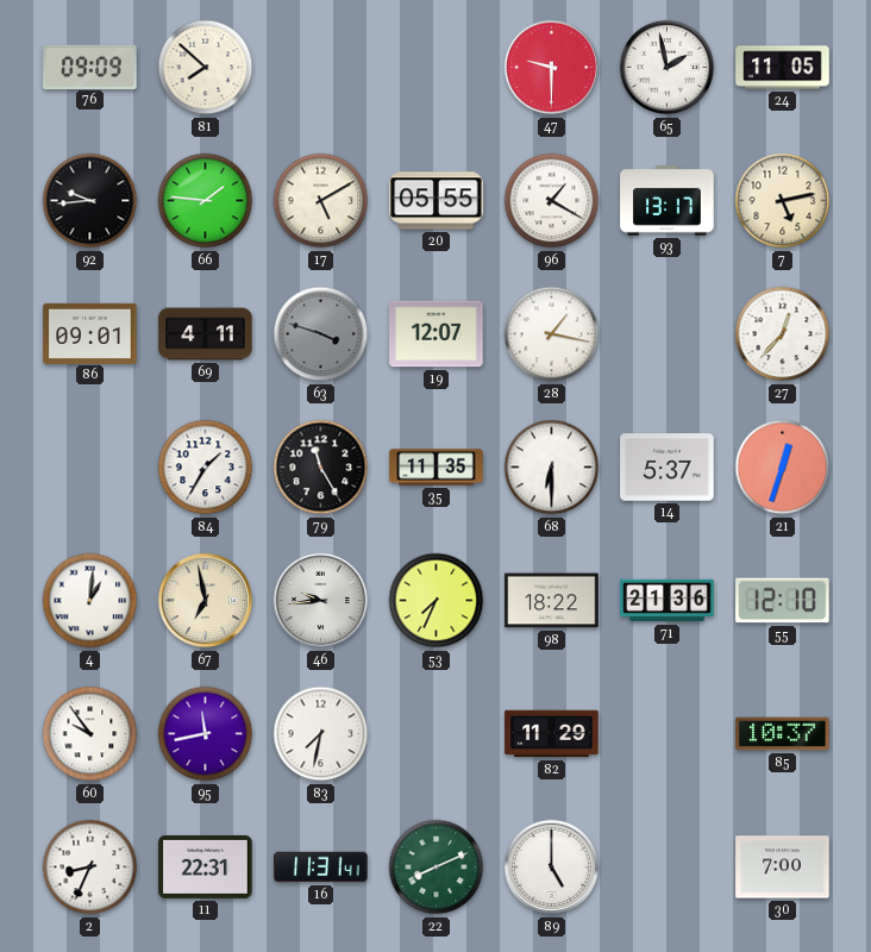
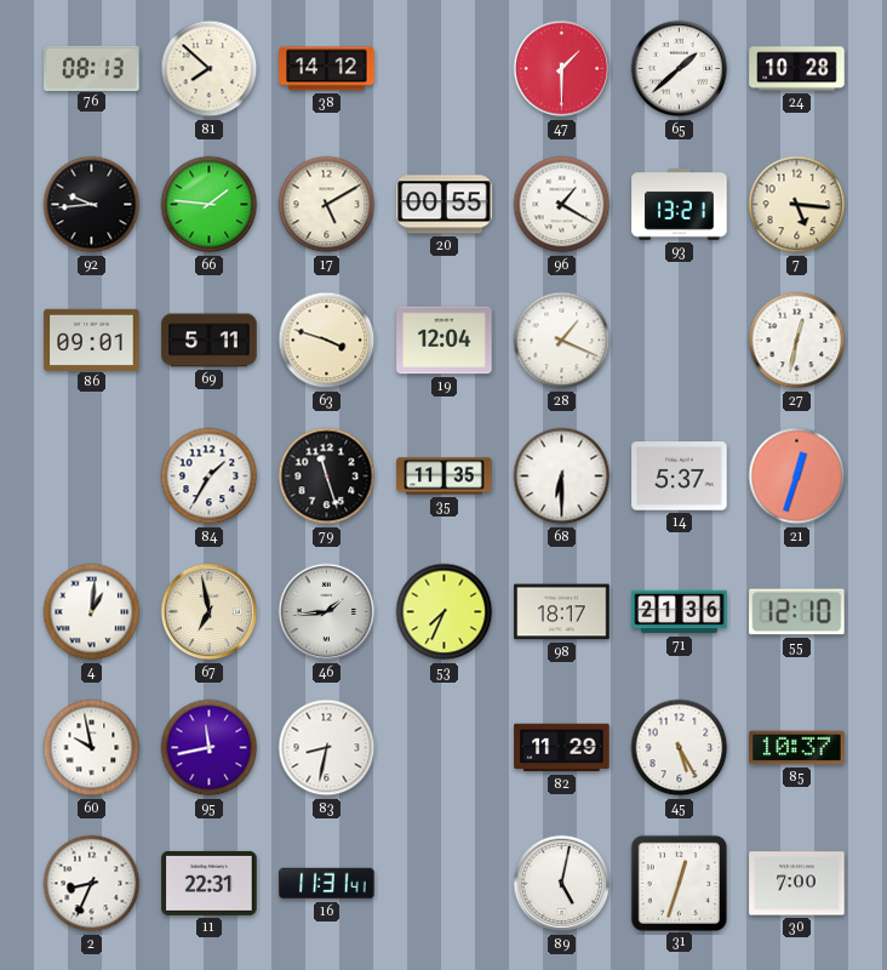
76: 09:09 -> 08:13
38: none -> 14:12
47: 9:30 -> 1:30
65: 1:58 -> 1:38
24: 11:05 -> 10:28
20: 05:55 -> 00:55
93: 13:17 -> 13:21
7: 5:13 -> 5:16
69: 4:11 -> 5:11
63 dial: grey -> cream
19: 12:07 -> 12:04
28: 1:17 -> 1:19
27: 12:37 -> 12:32
79: 11:25 -> 11:27
46: 9:44 -> 1:44
98: 18:22 -> 18:17
60: 9:54 -> 9:58
83: 7:32 -> 8:32
45: none -> 5:25
22: 8:11 -> none
89: 5:00 -> 5:02
31: none -> 12:33
